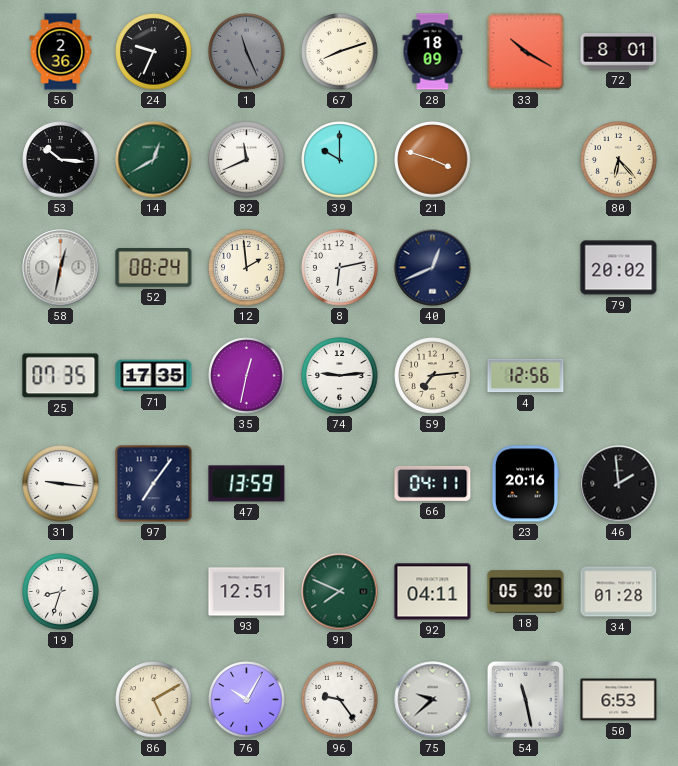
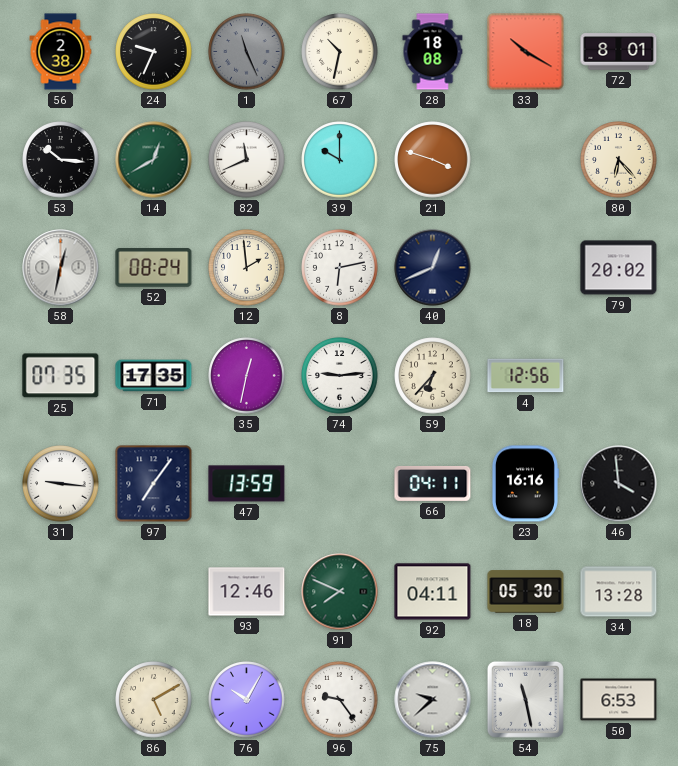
56: 2:36 -> 2:38
67: 8:12 -> 10:32
28: 18:09 -> 18:08
59: 7:14 -> 6:37
23: 20:16 -> 16:16
46: 1:59 -> 3:59
19: 8:33 -> none
93: 12:51 -> 12:46
34: 01:28 -> 13:28
